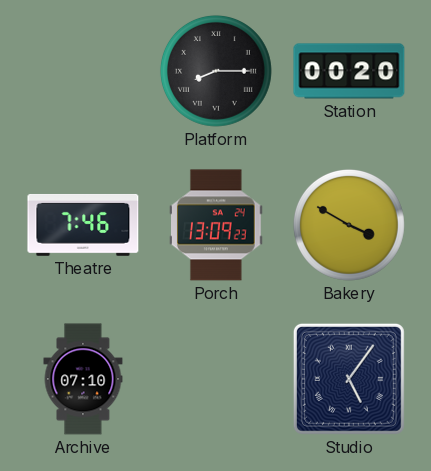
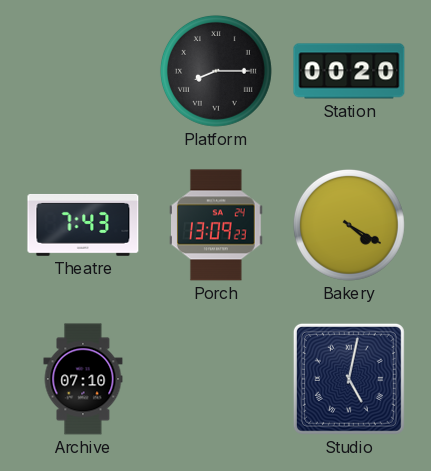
Theatre: 7:46 -> 7:43
Bakery: 3:50 -> 4:20
Studio: 5:06 -> 5:02
